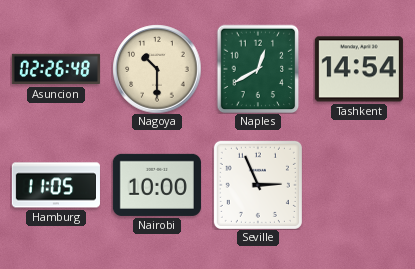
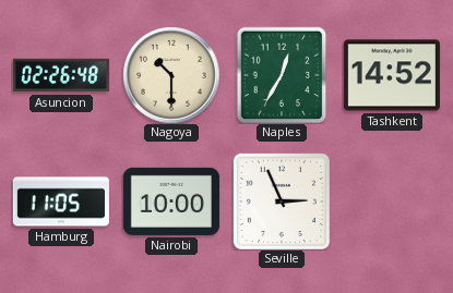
Naples: 12:40 -> 12:35
Tashkent: 14:54 -> 14:52
